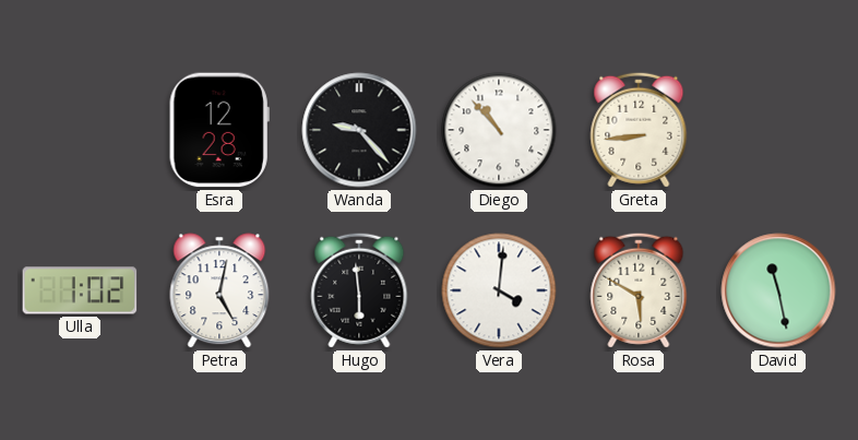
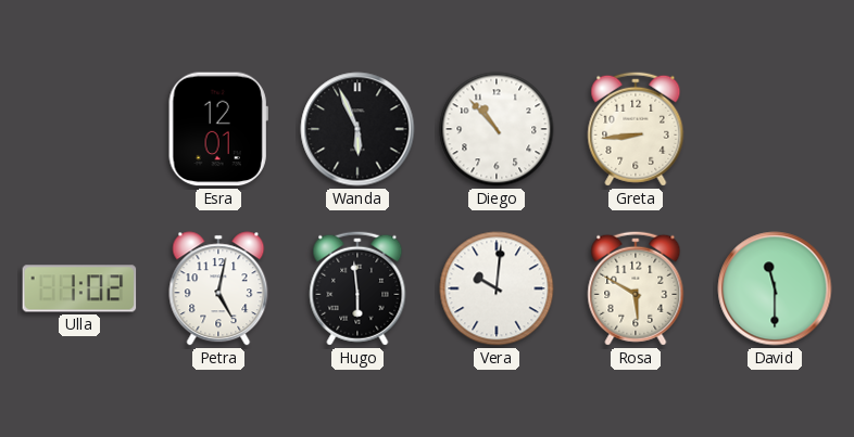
Esra: 12:28 -> 12:01
Wanda: 9:23 -> 5:56
Vera: 4:01 -> 10:01
David: 11:28 -> 11:30
